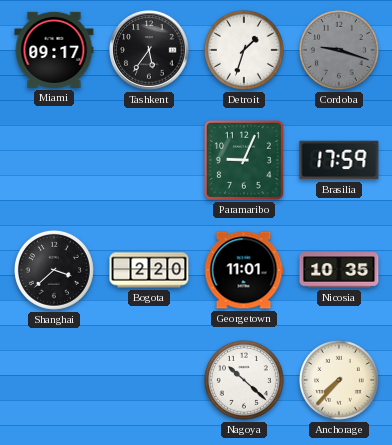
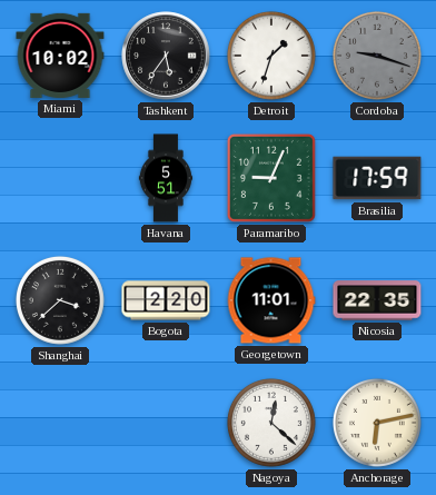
Miami: 09:17 -> 10:02
Havana: none -> 5:51
Nicosia: 10:35 -> 22:35
Nagoya: 10:22 -> 12:22
Anchorage: 7:37 -> 6:13
